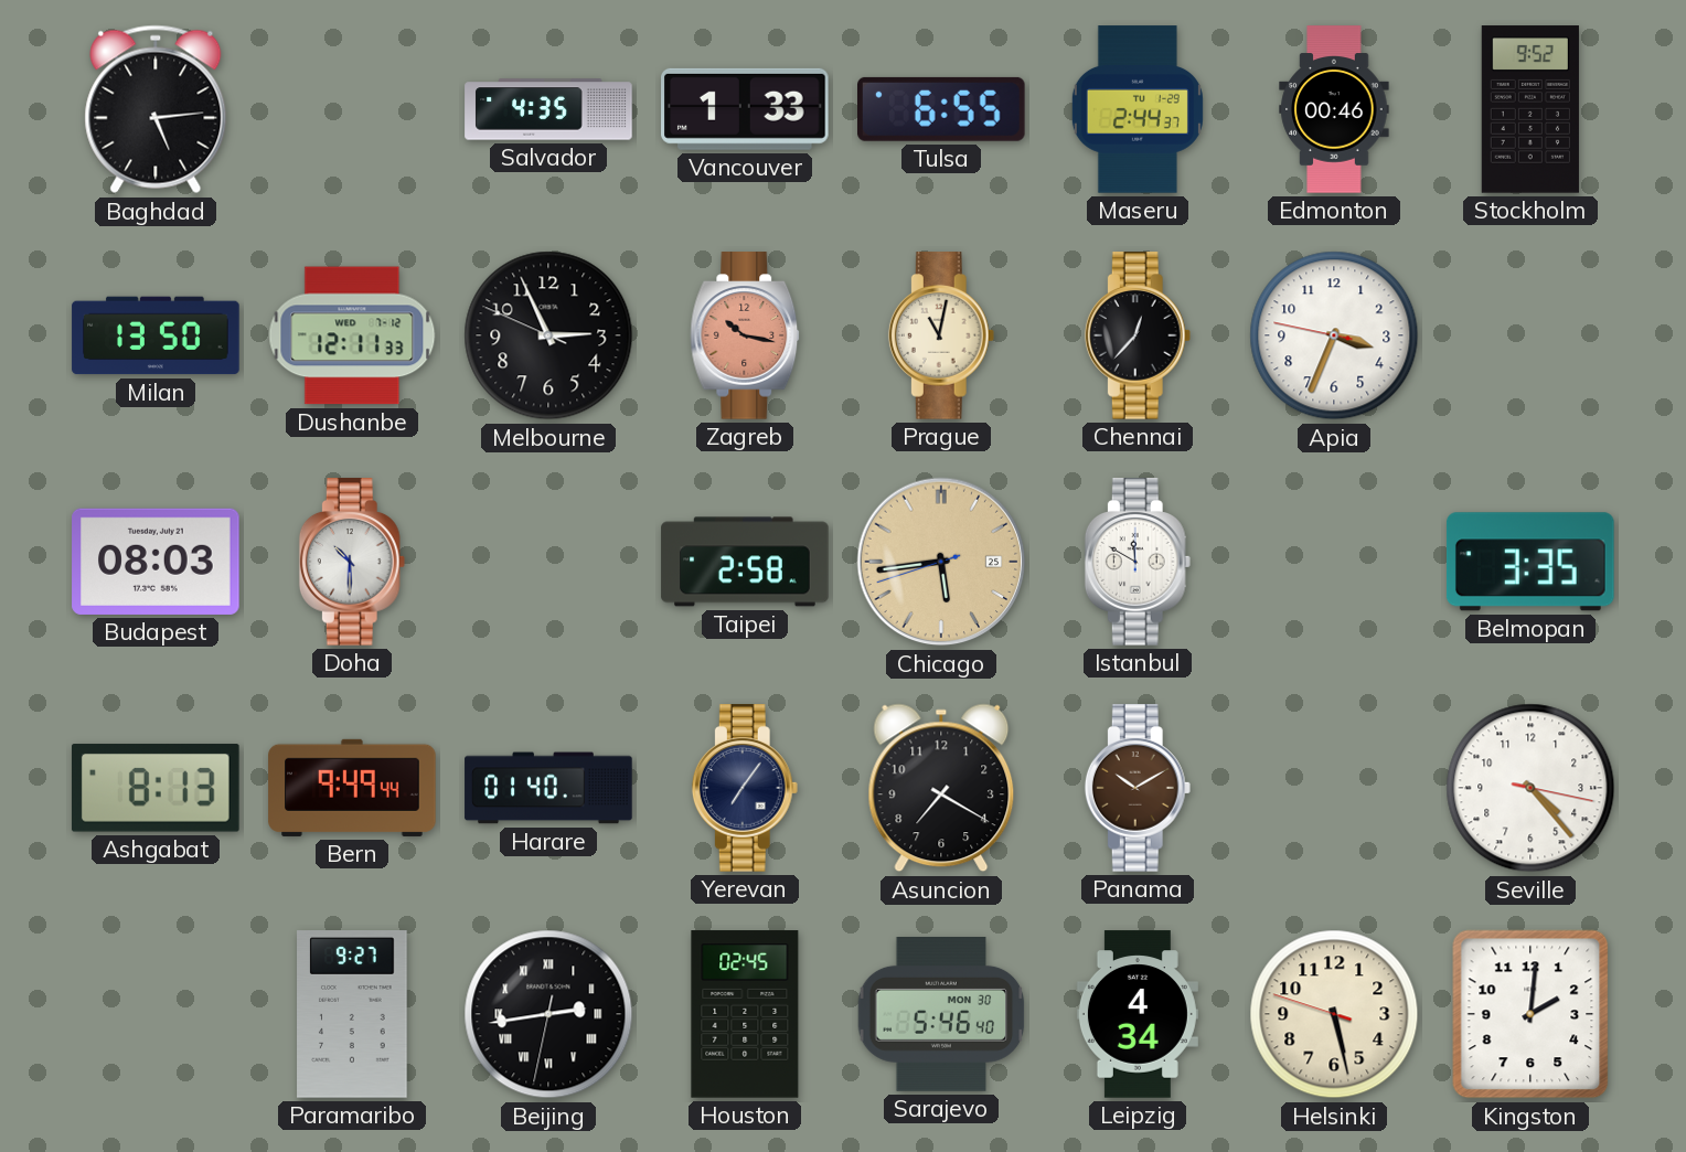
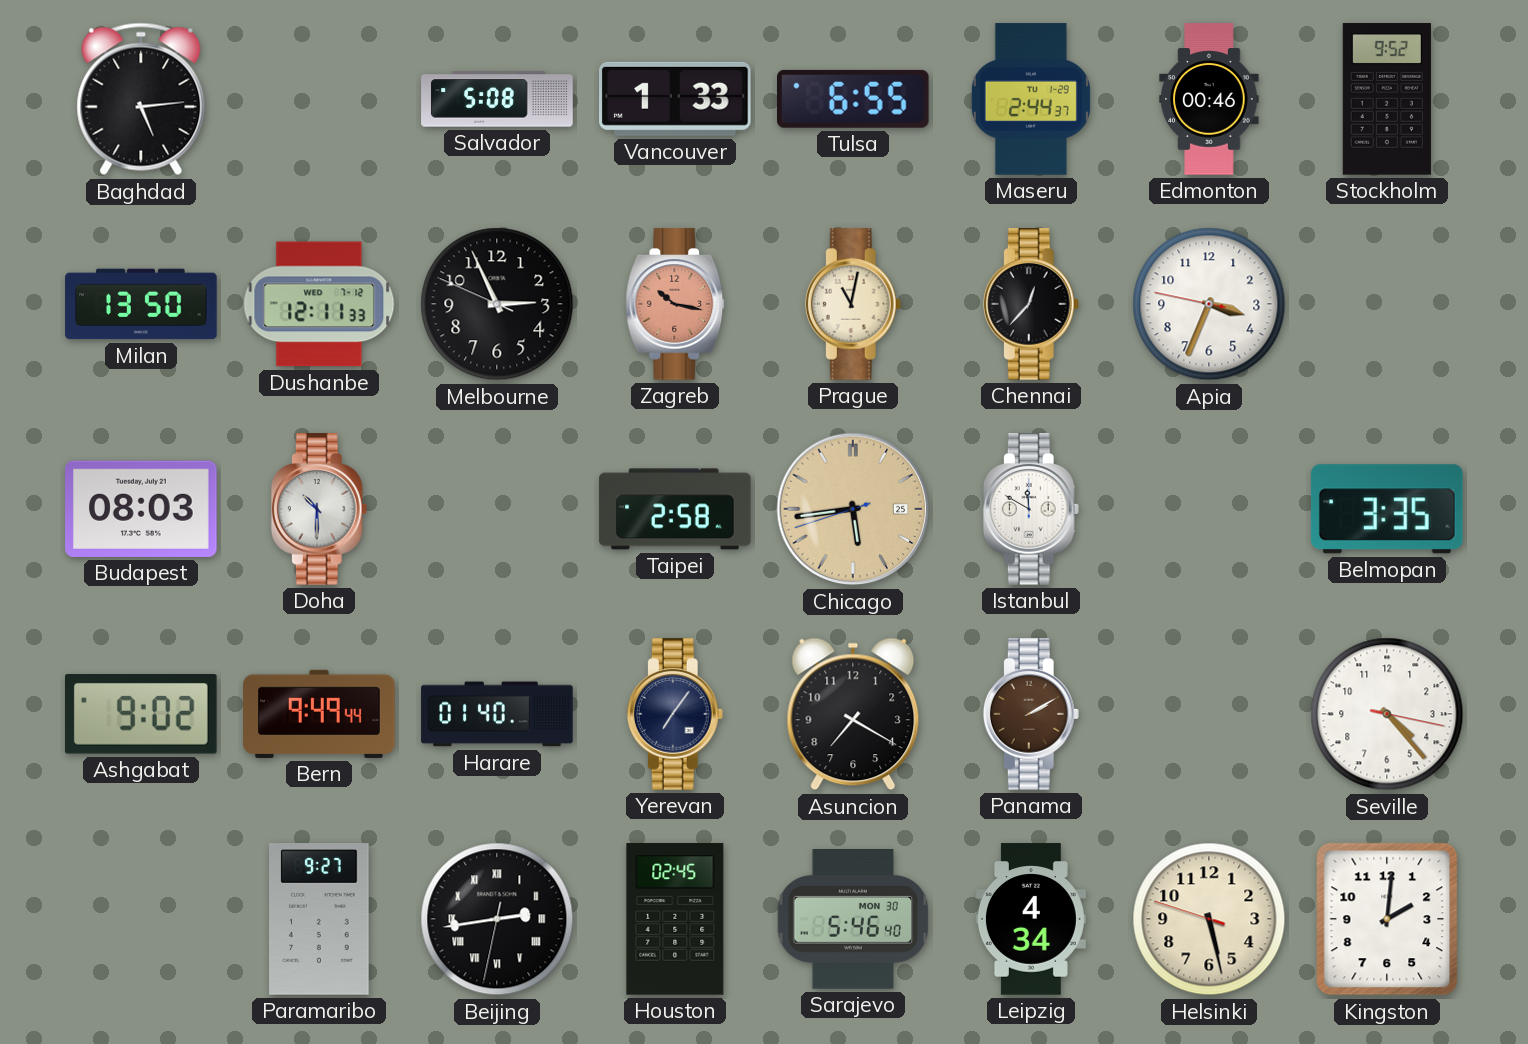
Salvador: 4:35 -> 5:08
Ashgabat: 8:13 -> 9:02
Panama: 10:10 -> 2:10
